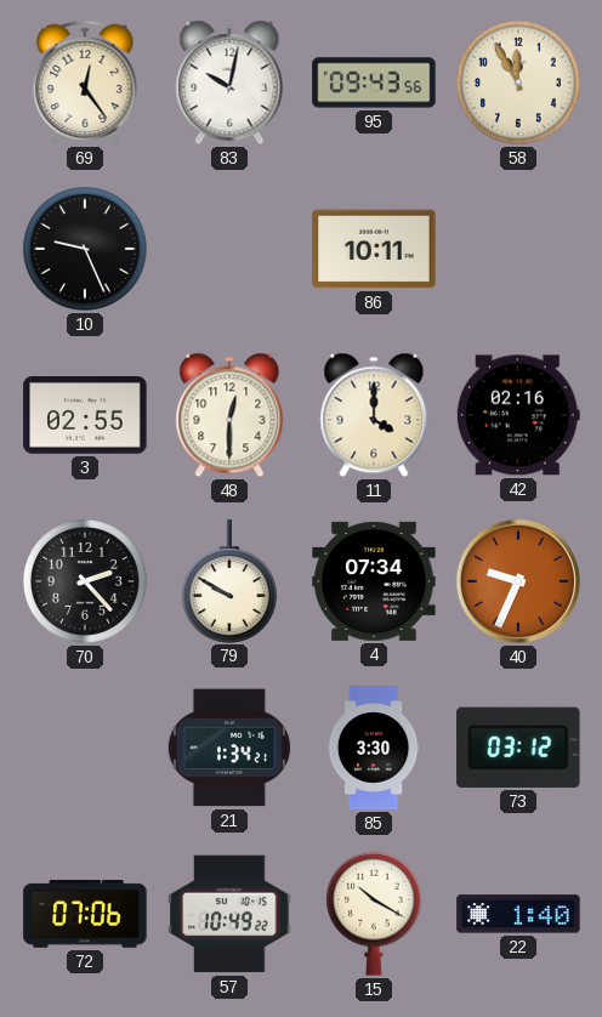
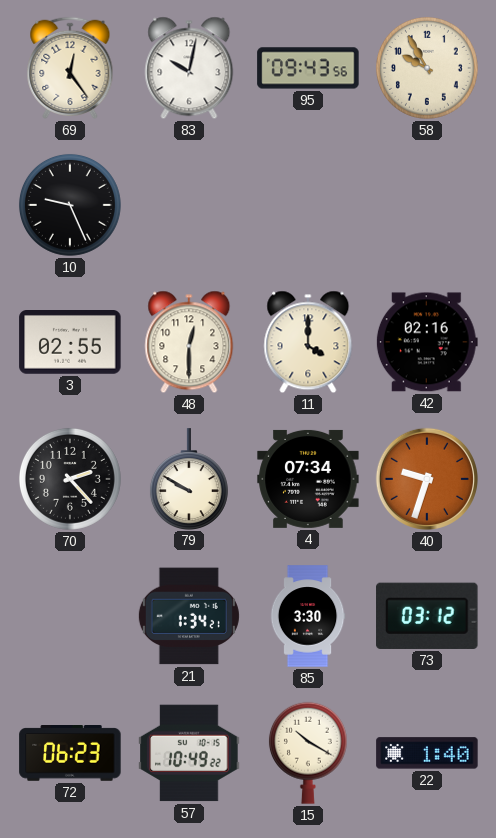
58: 11:55 -> 9:55
86: 10:11 -> none
40: 9:34 -> 9:33
72: 07:06 -> 06:23
